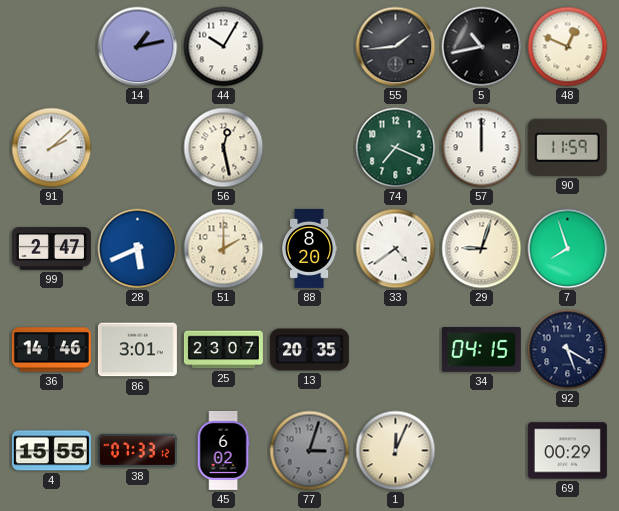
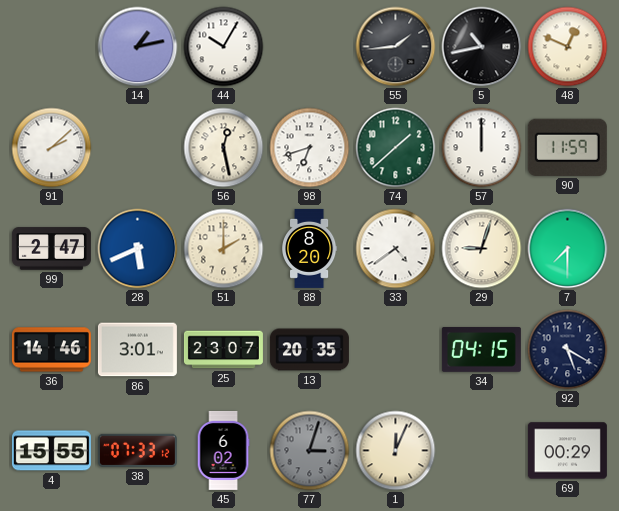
98: none -> 6:42
74: 7:19 -> 1:38
7: 7:57 -> 7:30
